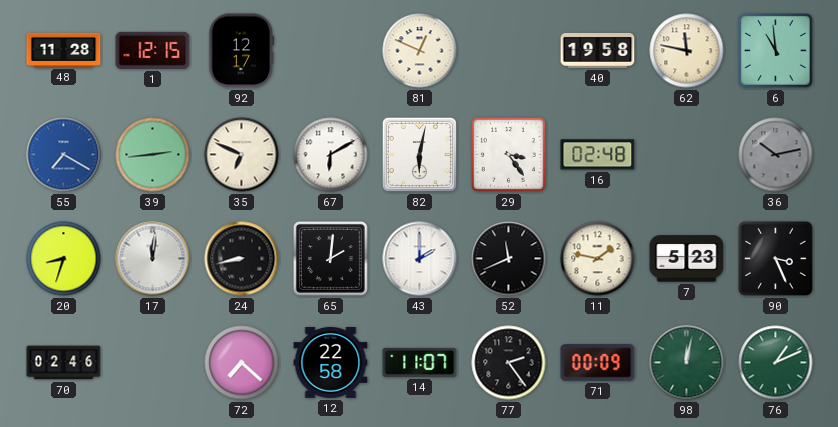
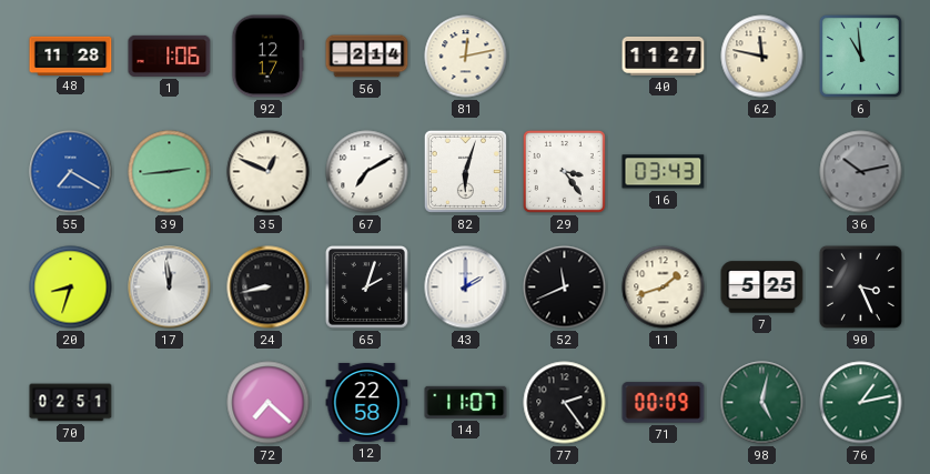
1: 12:15 -> 1:06
56: none -> 2:14
81: 12:49 -> 12:13
40: 19:58 -> 11:27
35: 6:49 -> 12:49
67: 6:10 -> 7:10
82: 6:02 -> 6:03
16: 02:48 -> 03:43
17: 12:01 -> 11:59
65: 2:01 -> 2:03
11: 1:47 -> 1:42
7: 5:23 -> 5:25
70: 02:46 -> 02:51
98: 12:02 -> 5:02
76: 1:11 -> 1:13
